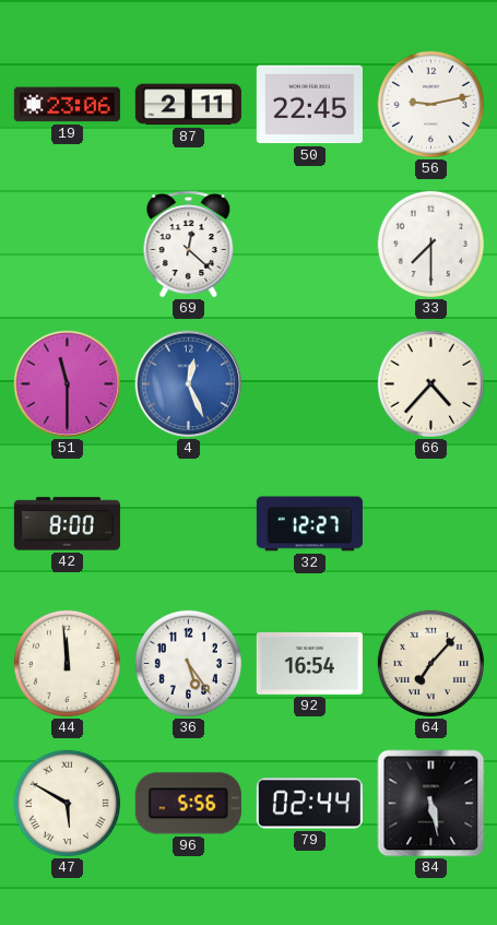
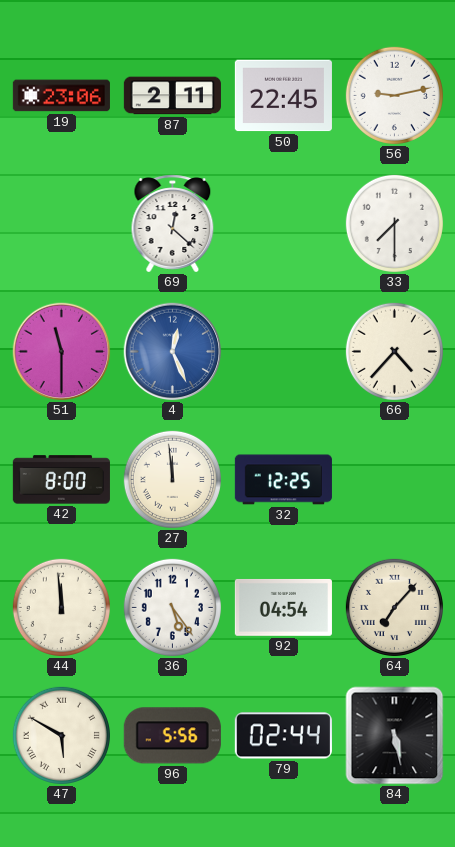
27: none -> 11:59
32: 12:27 -> 12:25
92: 16:54 -> 04:54
